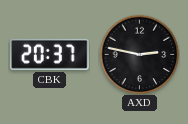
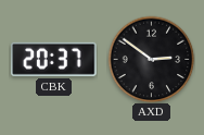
AXD: 2:47 -> 2:51
